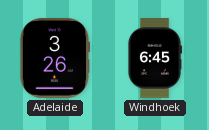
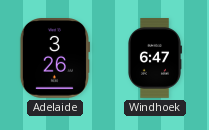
Windhoek: 6:45 -> 6:47
